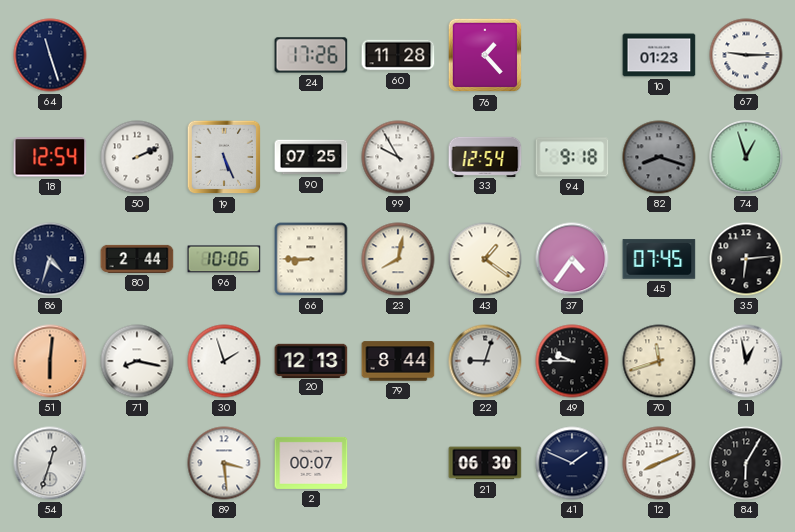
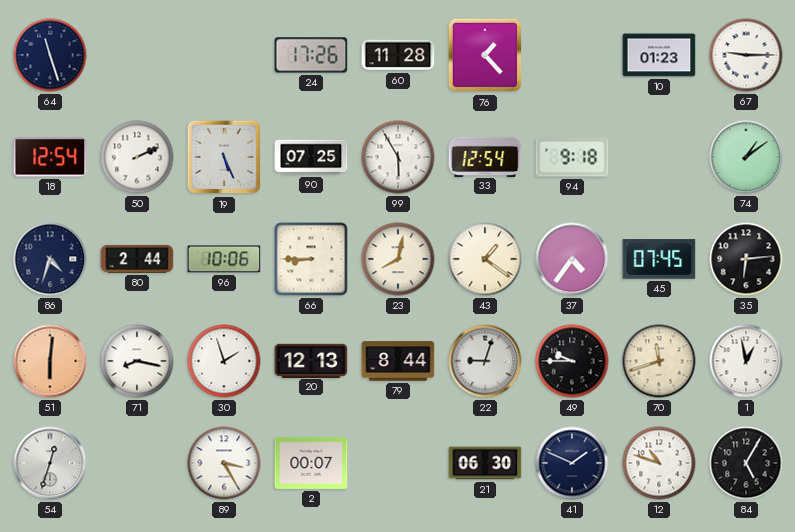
99: 9:55 -> 5:55
82: 8:18 -> none
74: 12:57 -> 1:09
89: 3:29 -> 3:25
12: 8:11 -> 10:48
84: 6:05 -> 5:05
